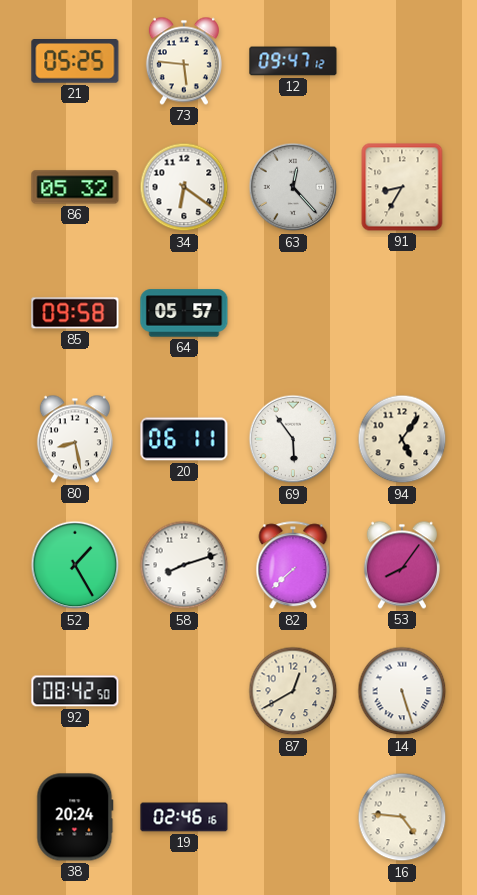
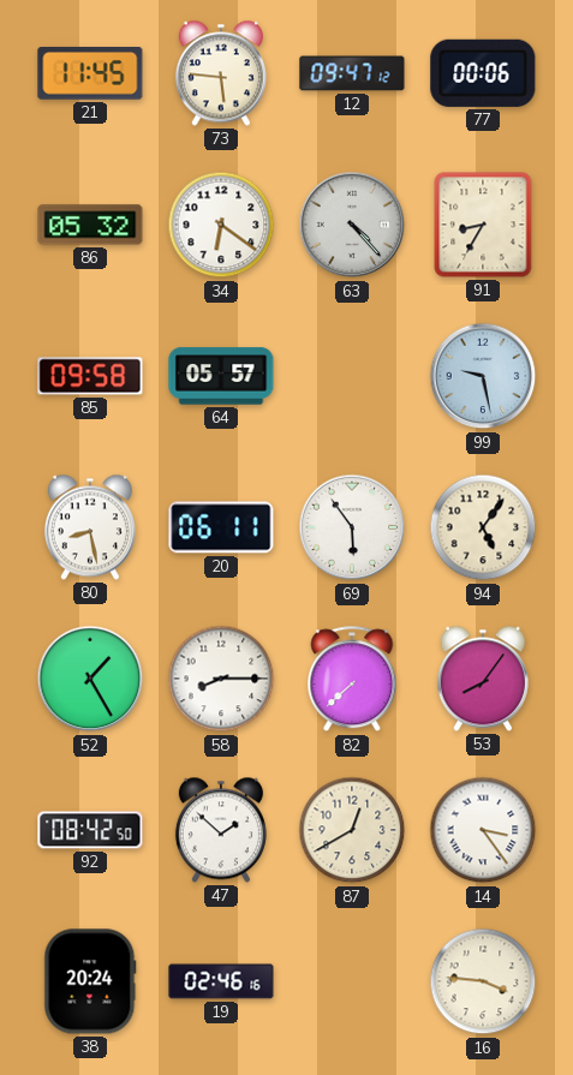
21: 05:25 -> 11:45
77: none -> 00:06
63: 12:23 -> 4:23
99: none -> 9:28
58: 8:12 -> 8:15
47: none -> 1:52
14: 5:27 -> 3:24
16: 4:46 -> 3:46
